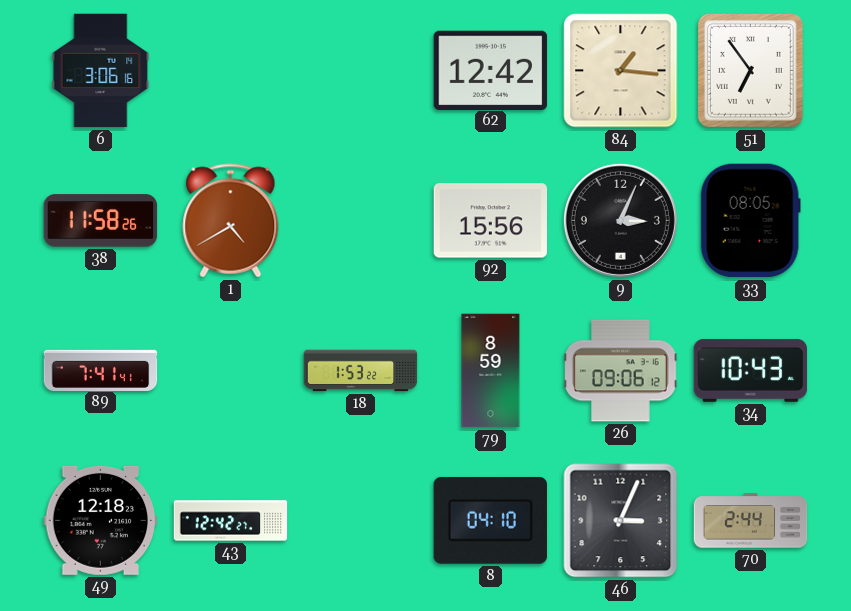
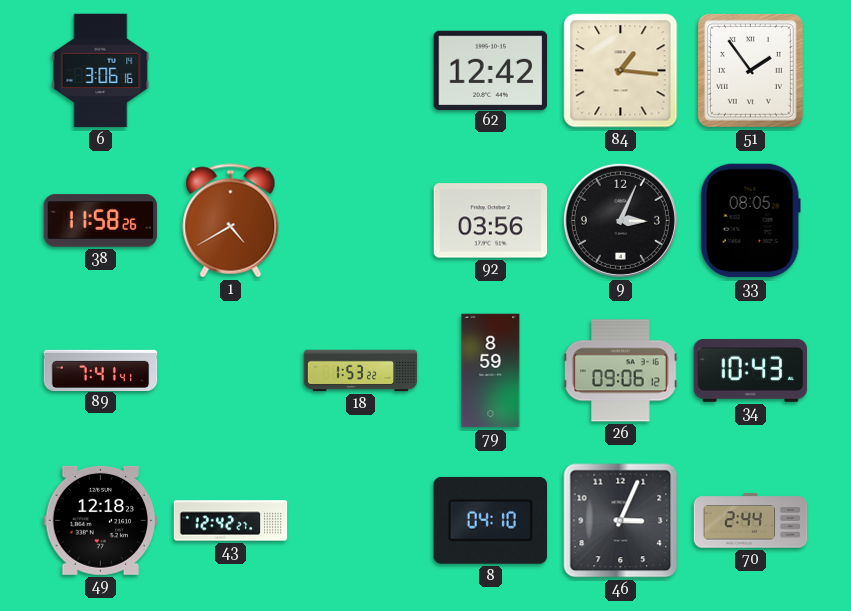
51: 6:54 -> 1:54
92: 15:56 -> 03:56
